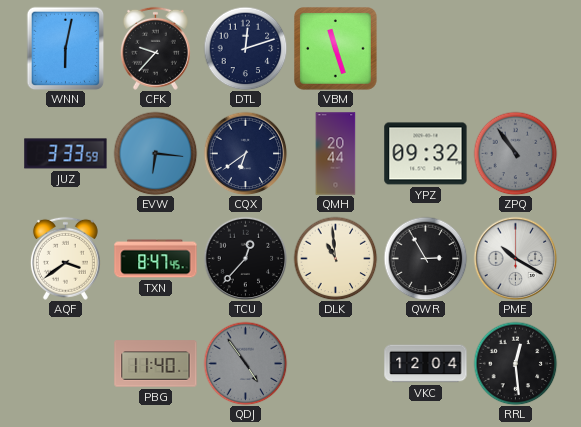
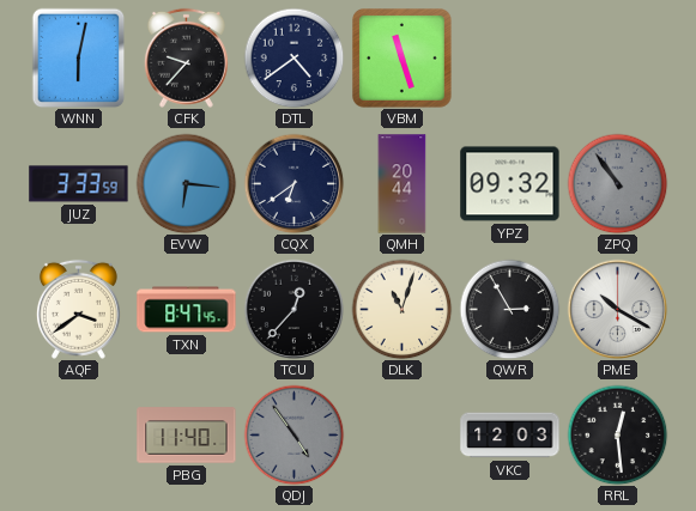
DTL: 12:12 -> 4:39
DLK: 10:59 -> 11:03
VKC: 12:04 -> 12:03
